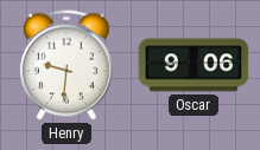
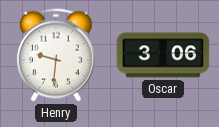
Oscar: 9:06 -> 3:06
